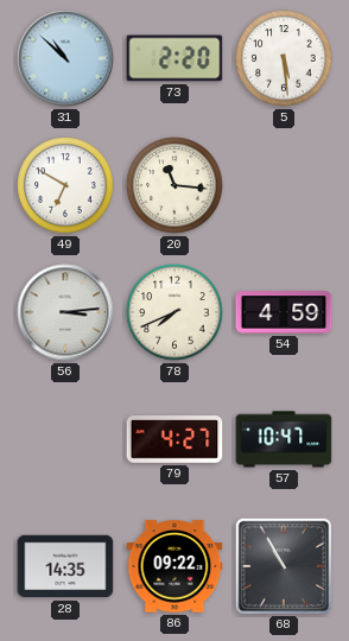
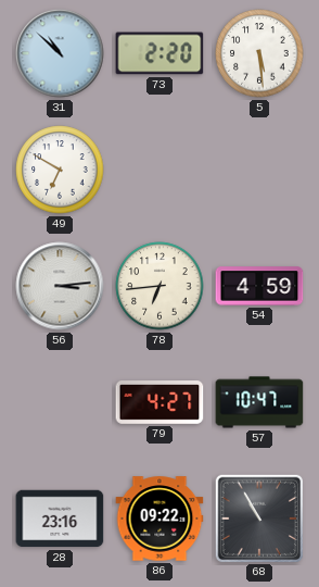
20: 11:16 -> none
78: 7:41 -> 6:44
28: 14:35 -> 23:16
